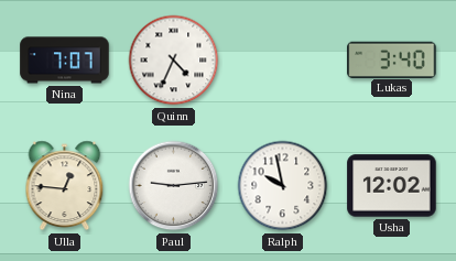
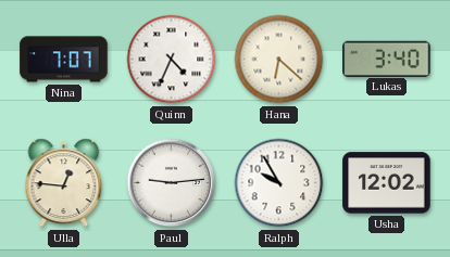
Hana: none -> 6:22
Ralph: 9:58 -> 9:55
